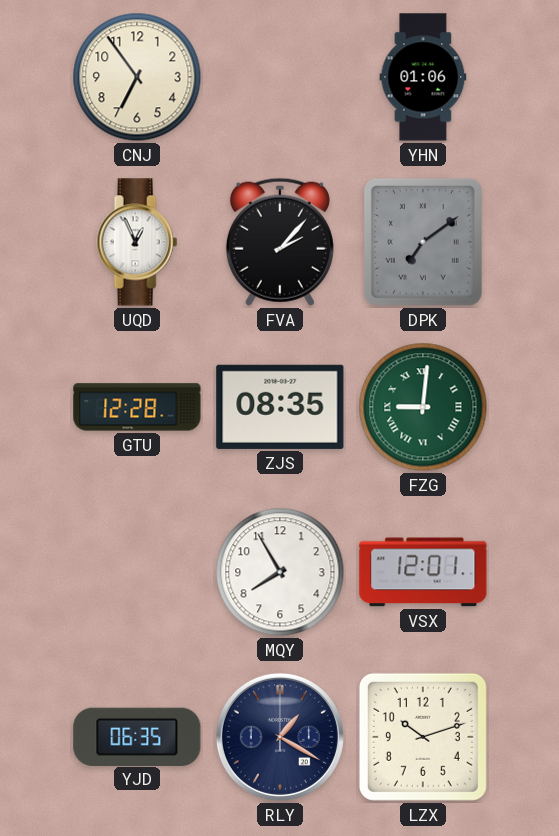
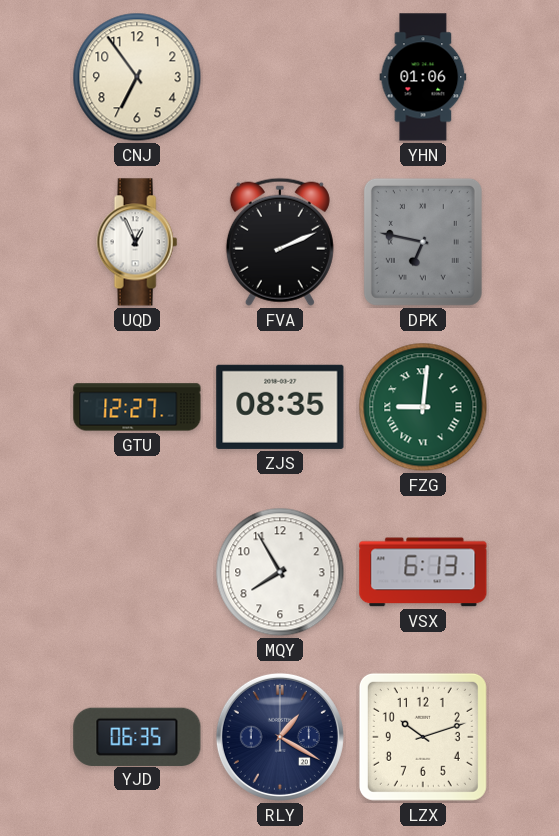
FVA: 2:07 -> 2:11
DPK: 7:09 -> 6:47
GTU: 12:28 -> 12:27
VSX: 12:01 -> 6:13
